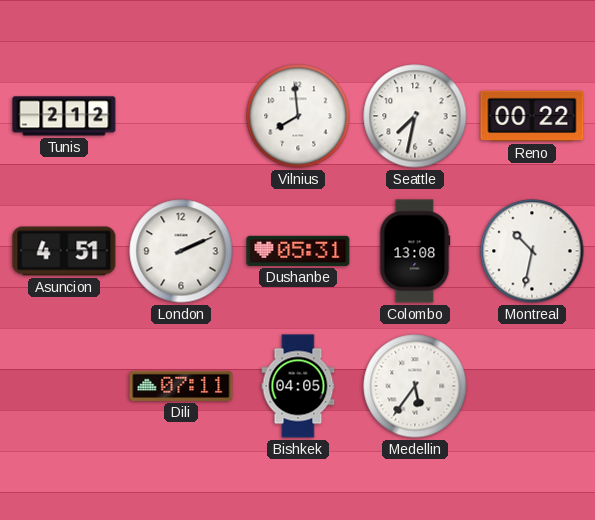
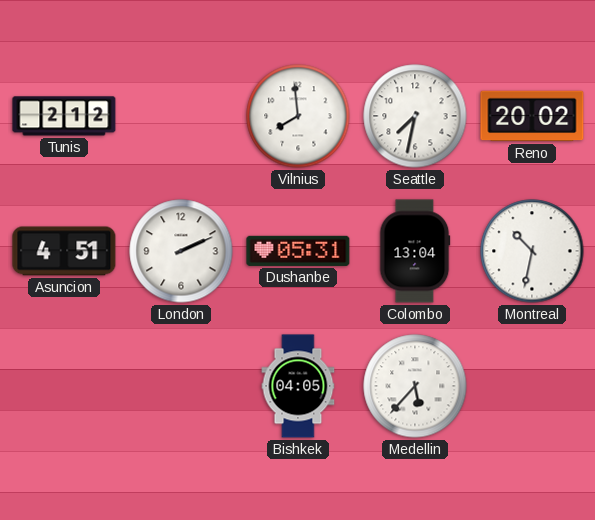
Reno: 00:22 -> 20:02
Colombo: 13:08 -> 13:04
Dili: 07:11 -> none
Medellin: 5:36 -> 5:37
